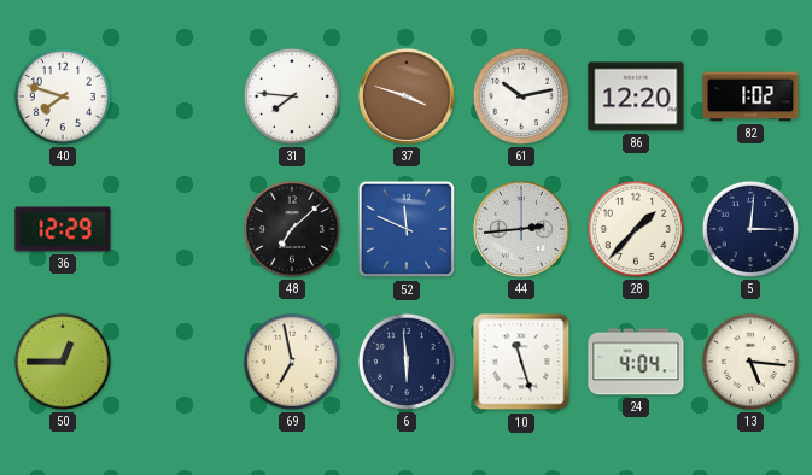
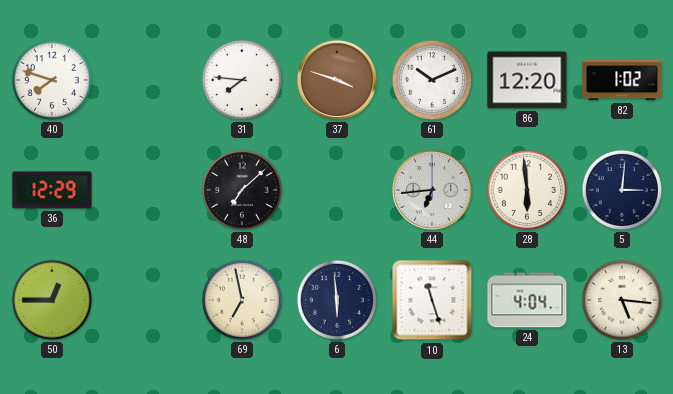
61: 10:13 -> 10:11
52: 11:49 -> none
44: 2:44 -> 6:44
28: 1:37 -> 5:59
